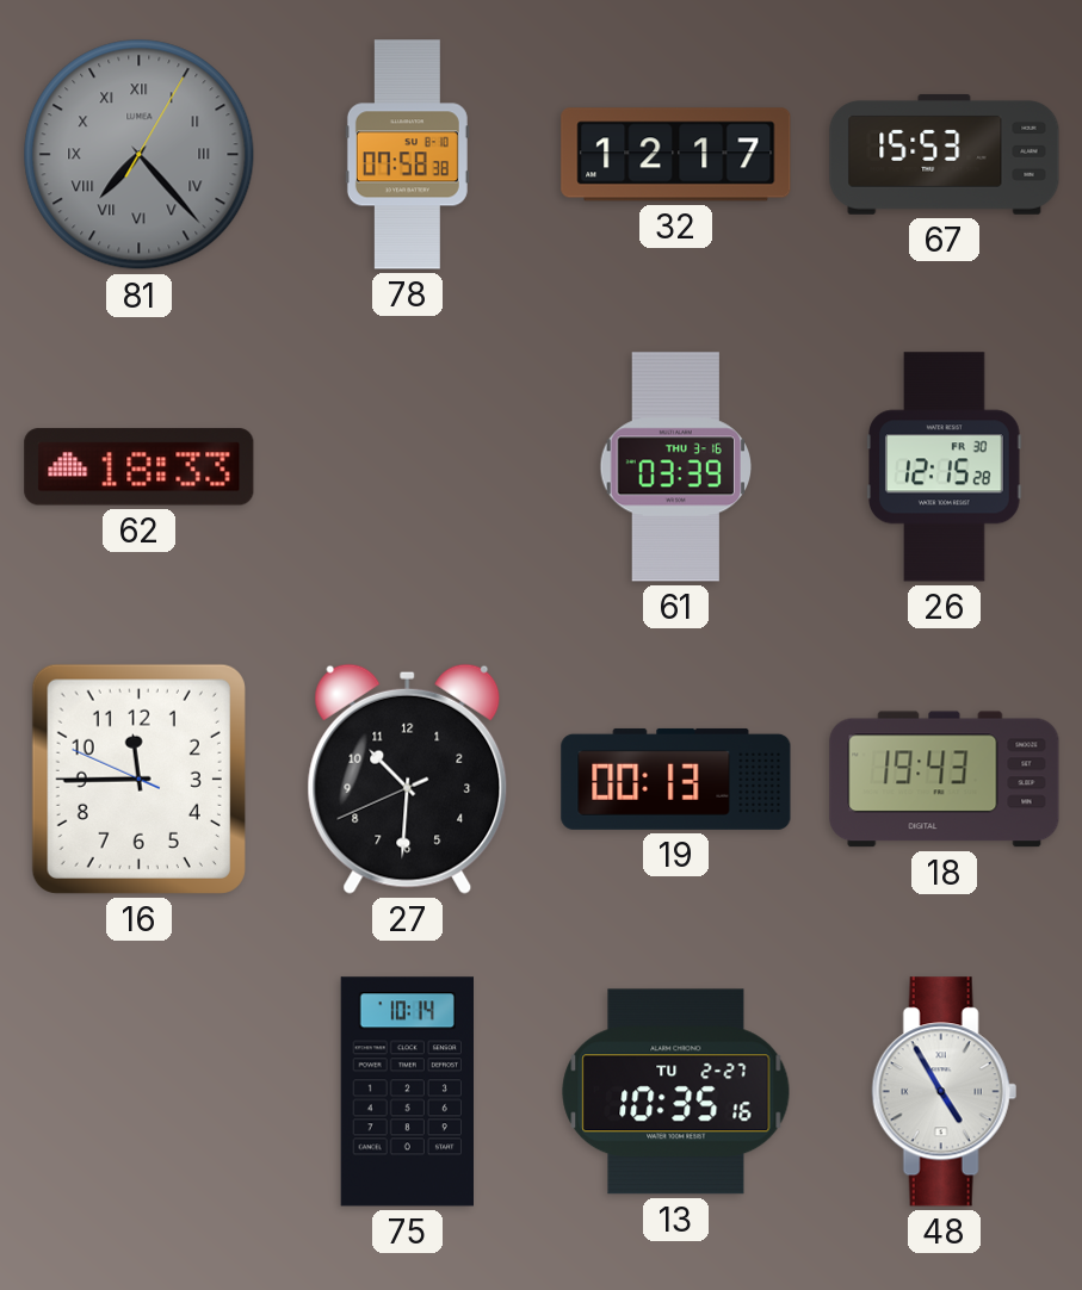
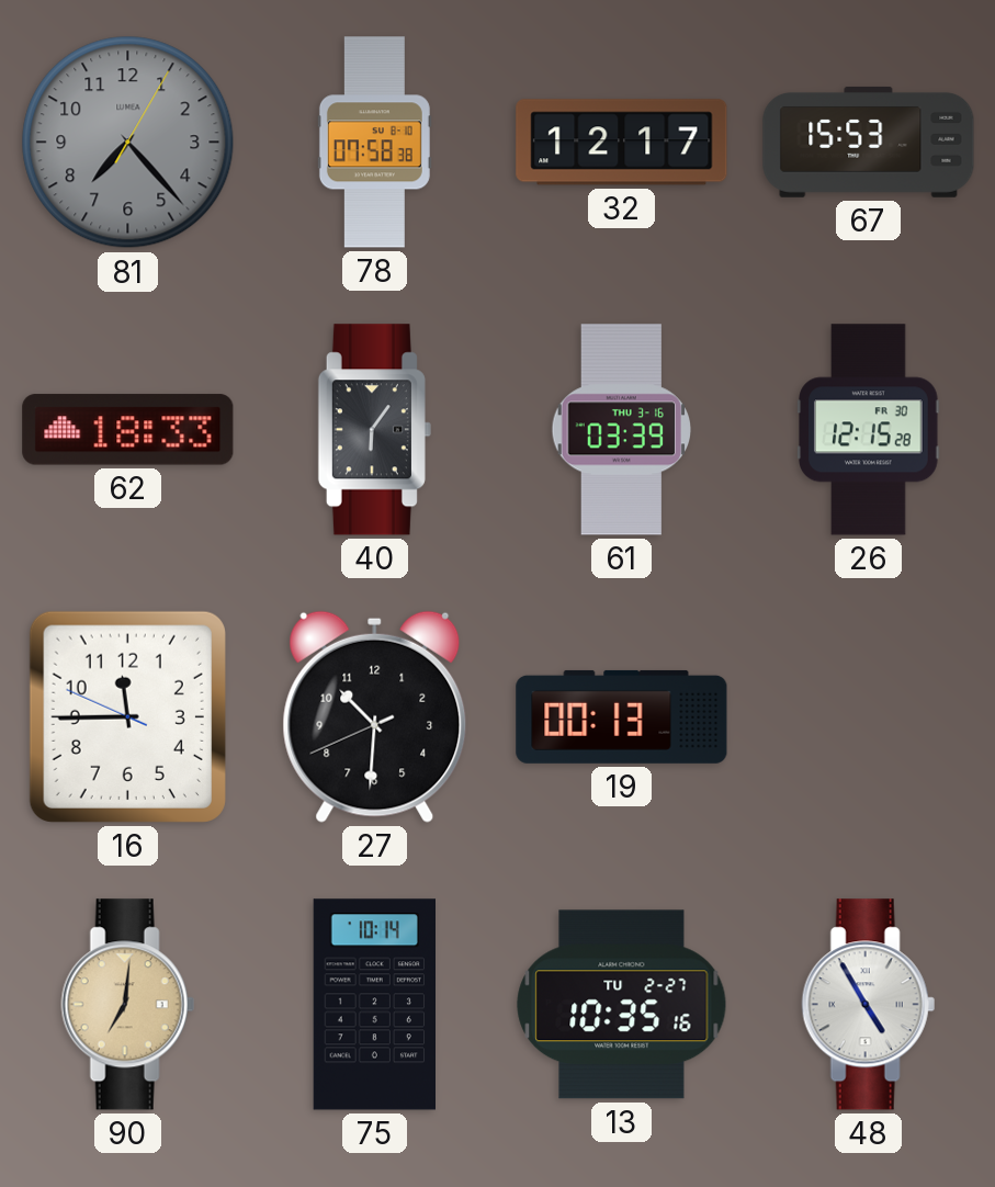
81 numerals: Roman -> Arabic
40: none -> 6:06
18: 19:43 -> none
90: none -> 7:01
